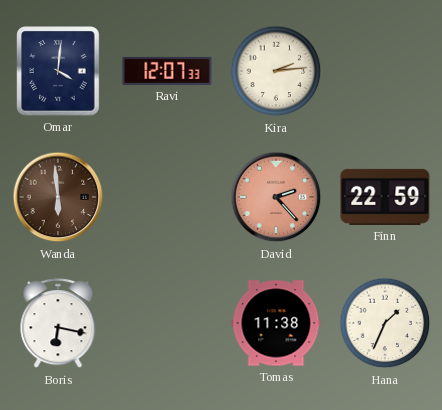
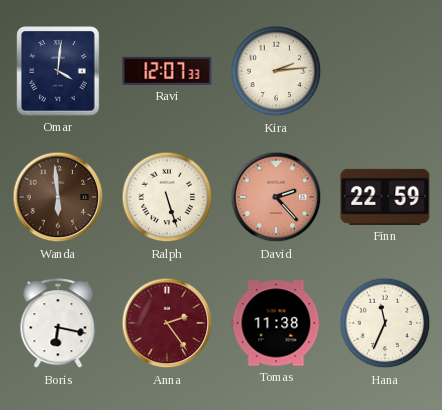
Ralph: none -> 5:27
Anna: none -> 2:24
Hana: 1:34 -> 11:34
